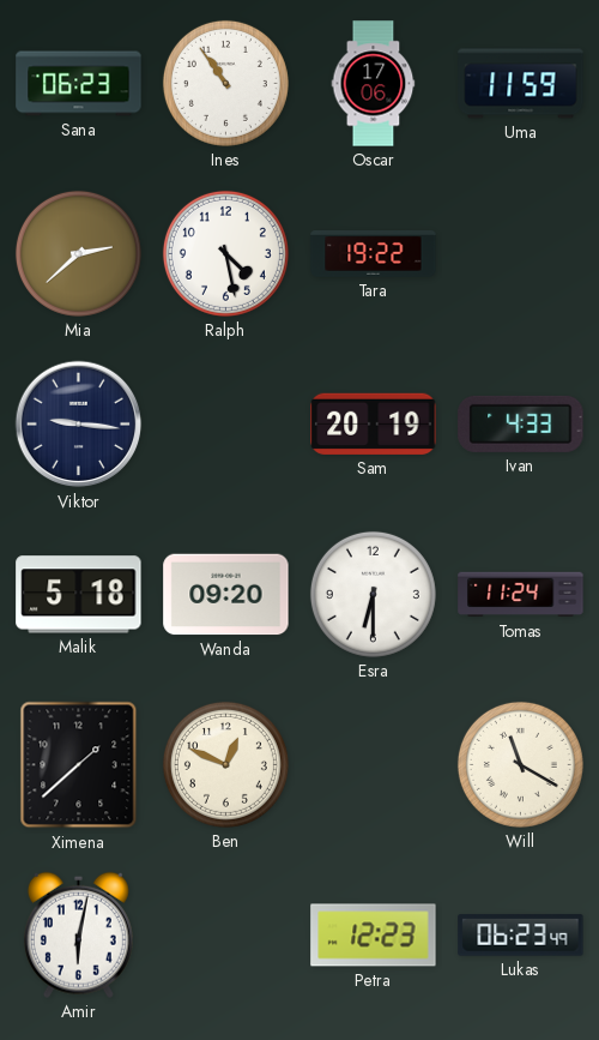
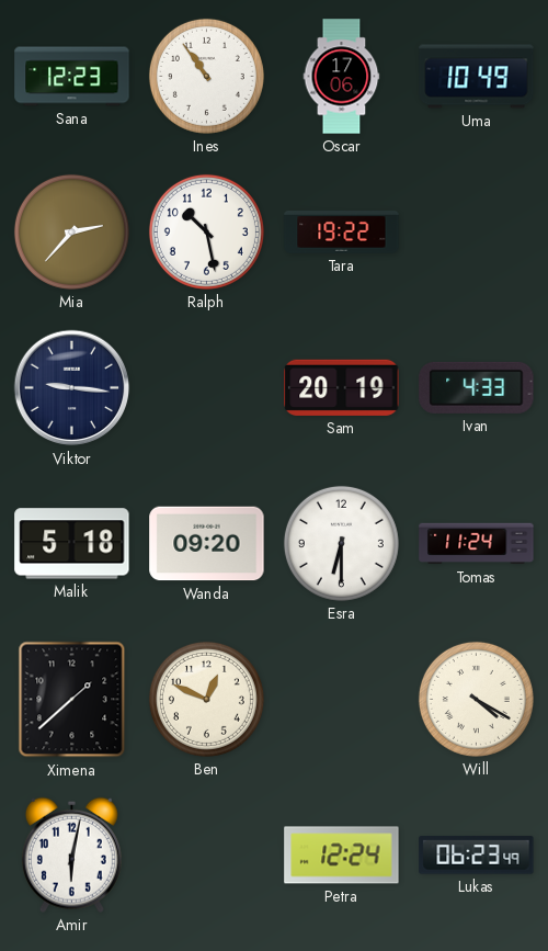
Sana: 06:23 -> 12:23
Uma: 11:59 -> 10:49
Mia: 2:38 -> 2:37
Ralph: 4:28 -> 10:28
Will: 11:20 -> 4:20
Petra: 12:23 -> 12:24
